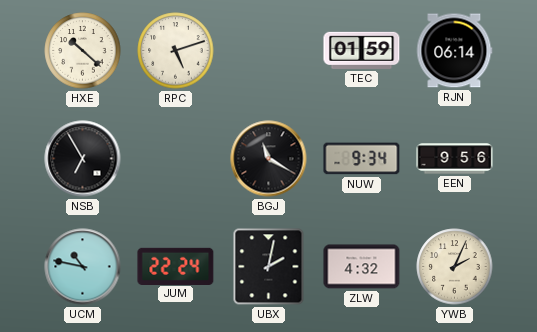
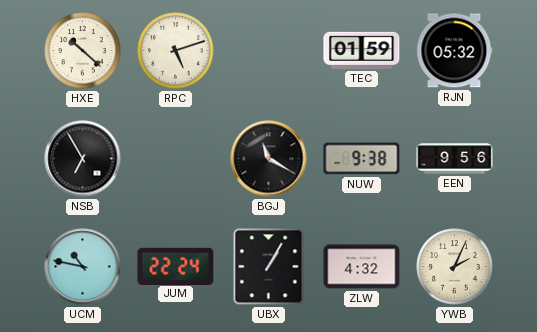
RJN: 06:14 -> 05:32
NUW: 9:34 -> 9:38
UBX: 2:02 -> 1:05
